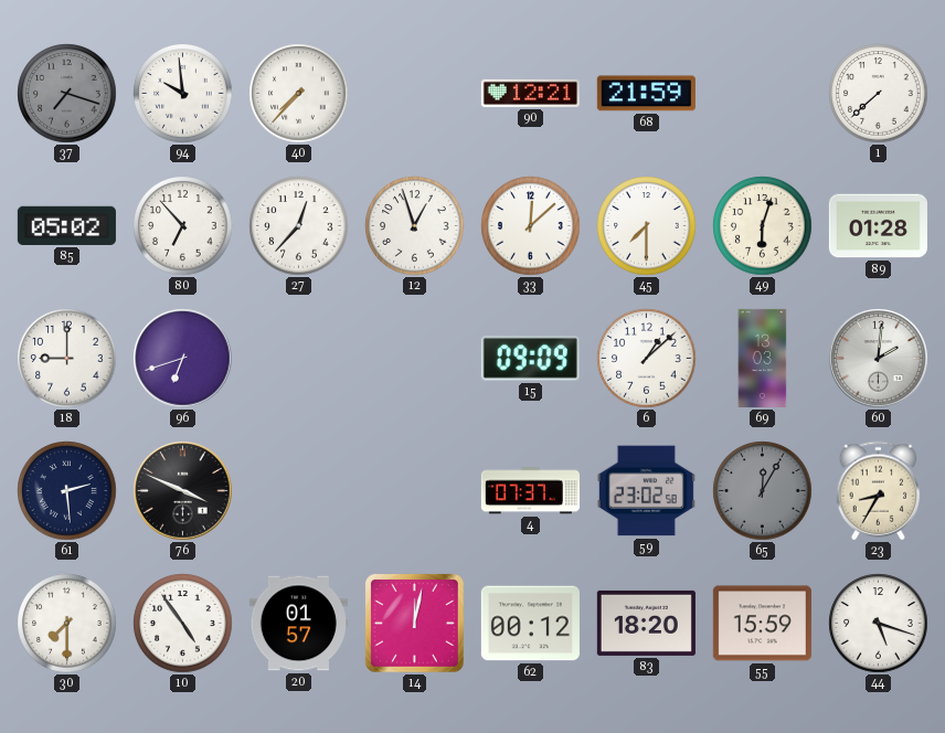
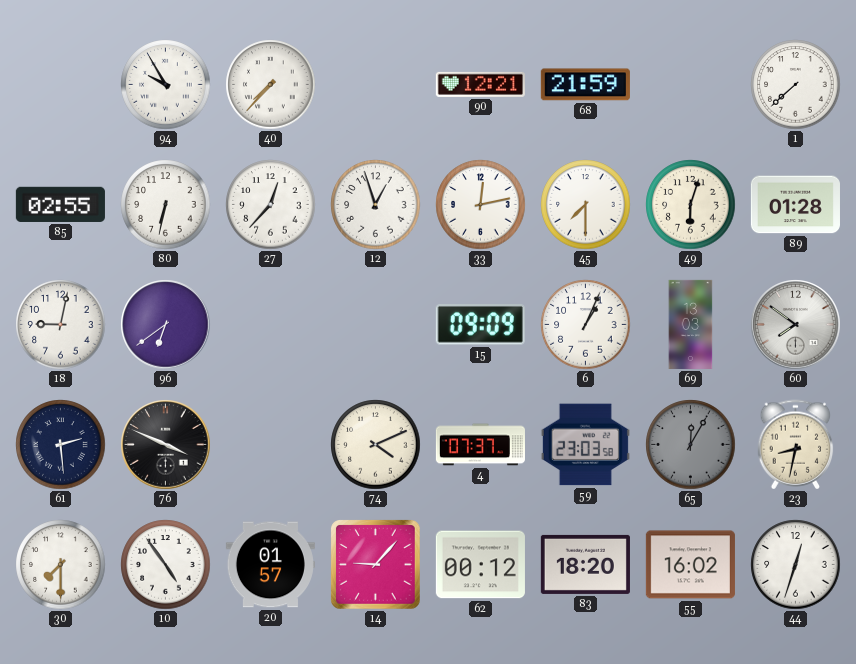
37: 7:18 -> none
94: 9:59 -> 9:55
85: 05:02 -> 02:55
80: 6:53 -> 6:32
33: 12:08 -> 12:13
18: 9:00 -> 9:02
96: 6:42 -> 6:39
6: 1:08 -> 1:04
60: 2:01 -> 7:51
74: none -> 4:11
59: 23:02 -> 23:03
23: 8:35 -> 8:32
14: 12:02 -> 9:07
55: 15:59 -> 16:02
44: 5:18 -> 12:33
